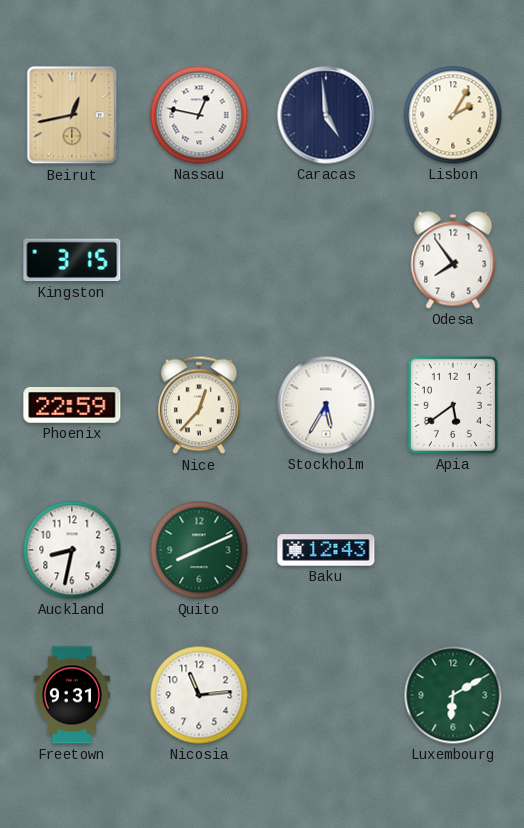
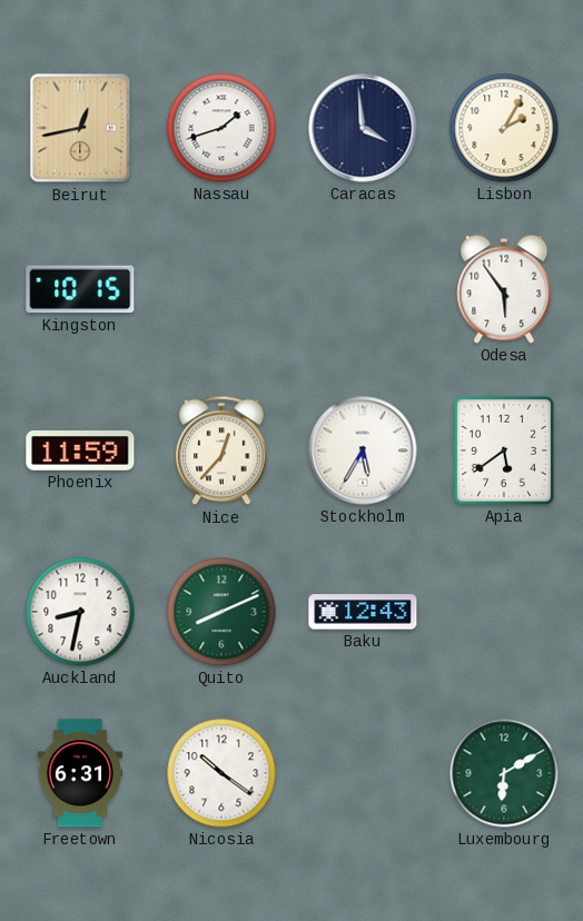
Nassau: 12:47 -> 1:42
Caracas: 4:59 -> 3:59
Kingston: 3:15 -> 10:15
Odesa: 7:54 -> 5:54
Phoenix: 22:59 -> 11:59
Freetown: 9:31 -> 6:31
Nicosia: 11:14 -> 10:21
